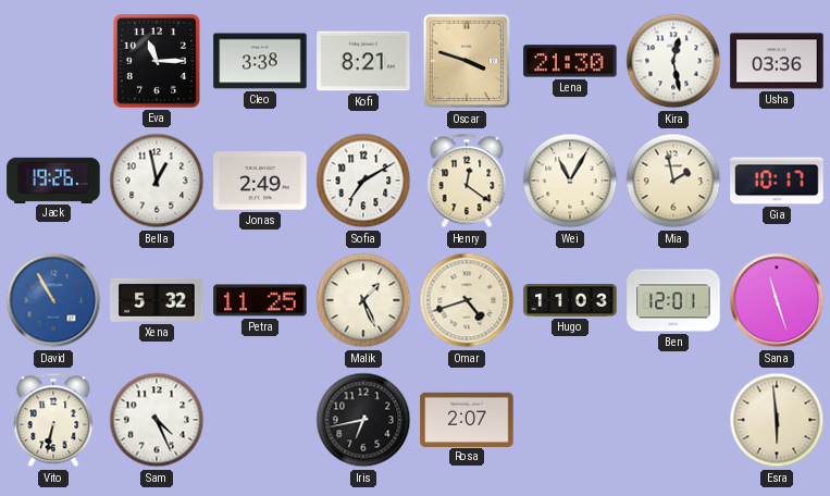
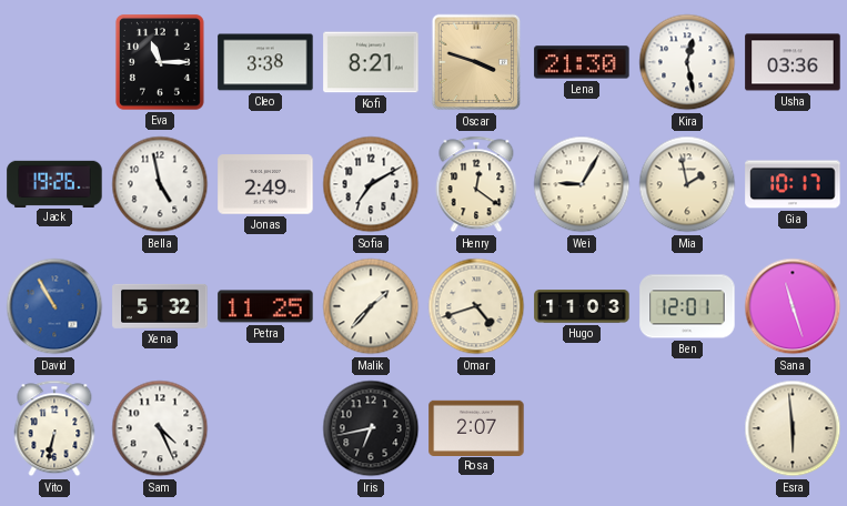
Bella: 12:58 -> 4:58
Wei: 11:05 -> 9:05
Malik: 1:26 -> 1:37
